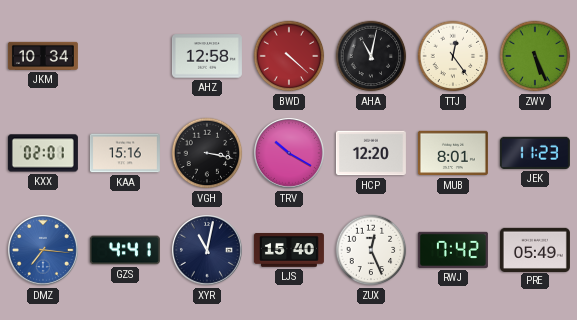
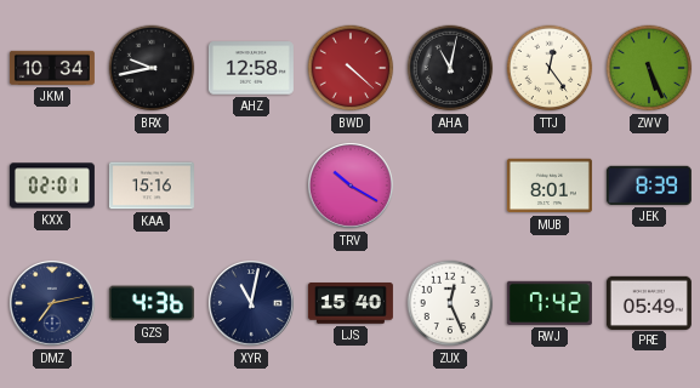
BRX: none -> 9:43
VGH: 3:17 -> none
HCP: 12:20 -> none
JEK: 11:23 -> 8:39
DMZ: 7:16 -> 7:13
DMZ dial: blue -> navy
GZS: 4:41 -> 4:36
